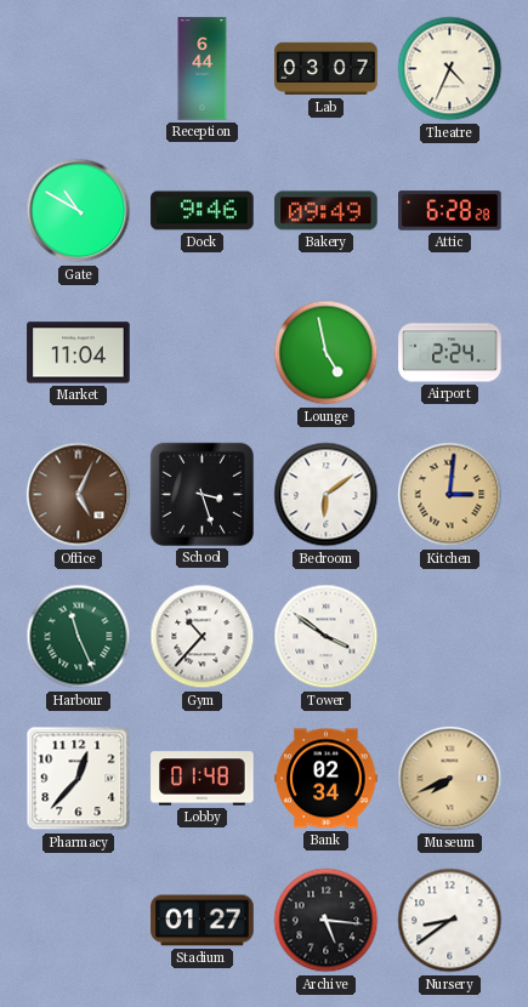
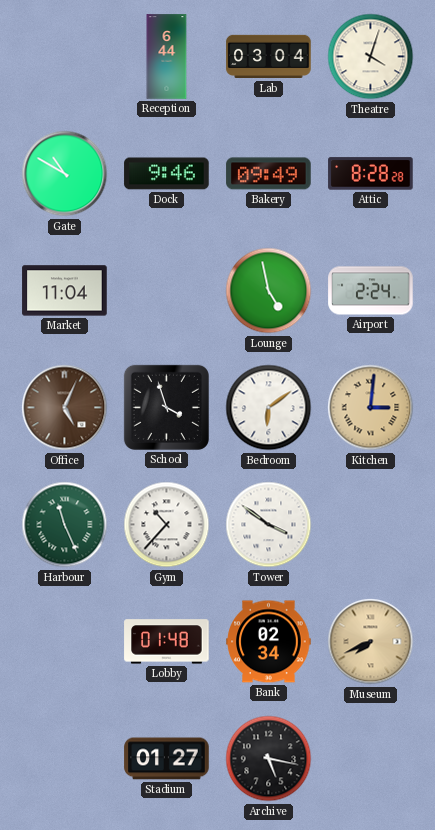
Lab: 03:07 -> 03:04
Theatre: 4:34 -> 4:03
Attic: 6:28 -> 8:28
School: 3:27 -> 3:57
Pharmacy: 12:37 -> none
Archive: 5:16 -> 5:17
Nursery: 8:39 -> none
